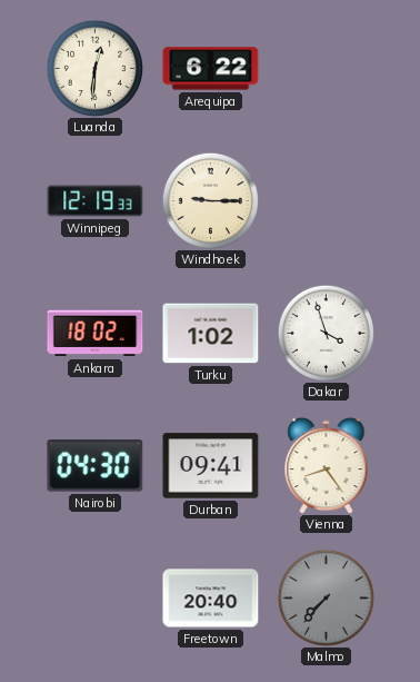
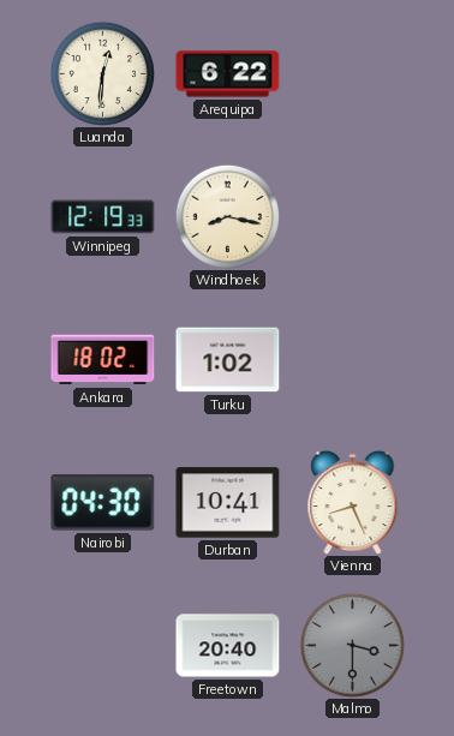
Windhoek: 9:15 -> 8:17
Dakar: 3:57 -> none
Durban: 09:41 -> 10:41
Vienna: 8:24 -> 8:26
Malmo: 7:37 -> 3:30
